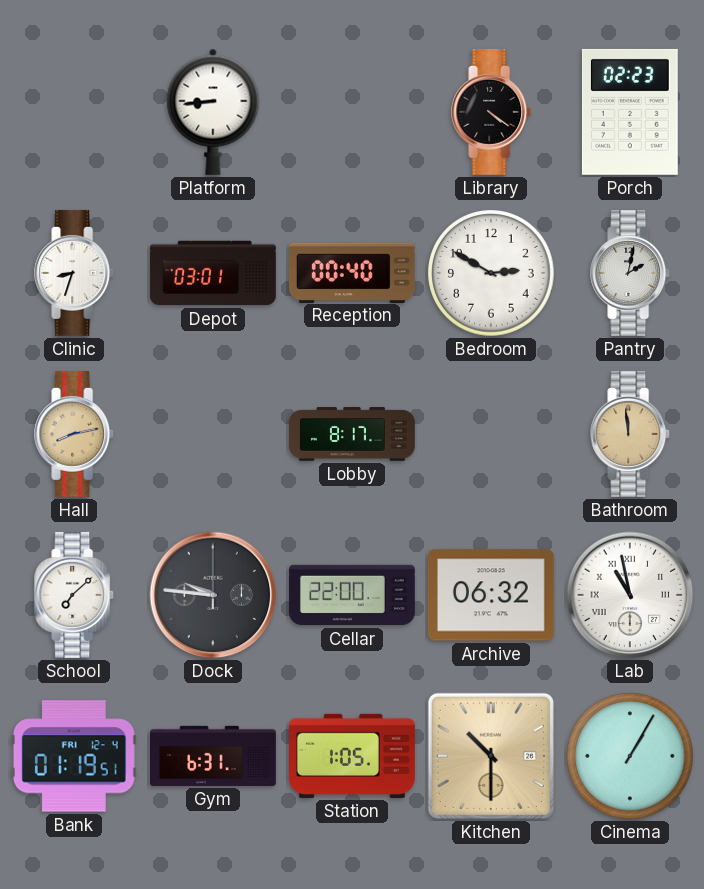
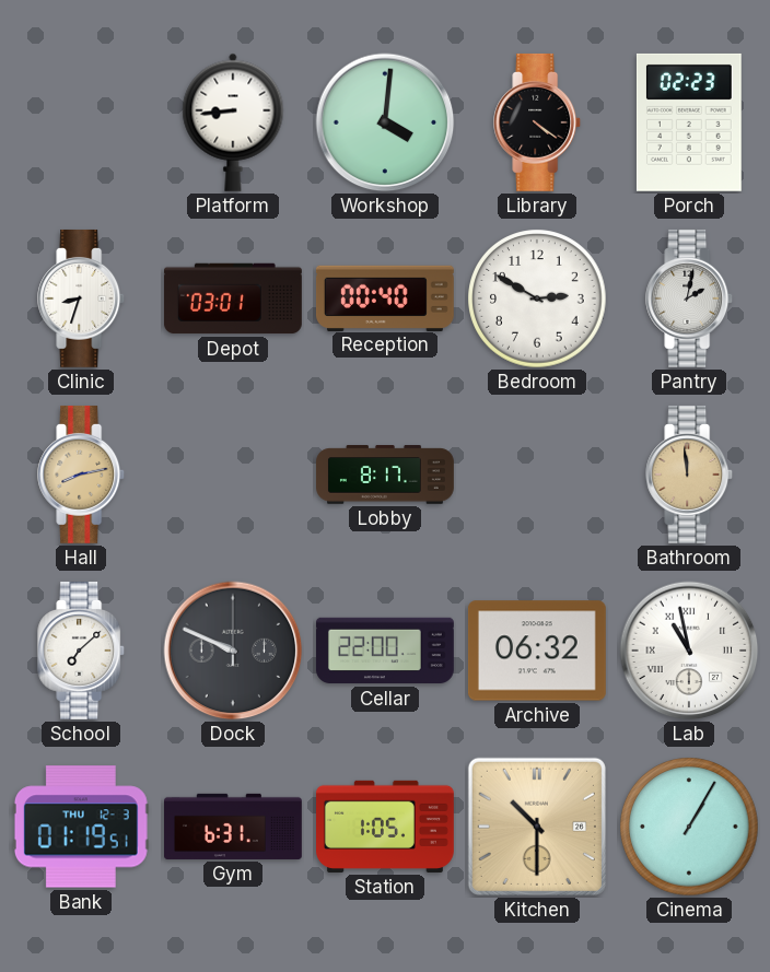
Workshop: none -> 4:01
Dock: 9:46 -> 9:49
Bank date: FRI 12-4 -> THU 12-3
